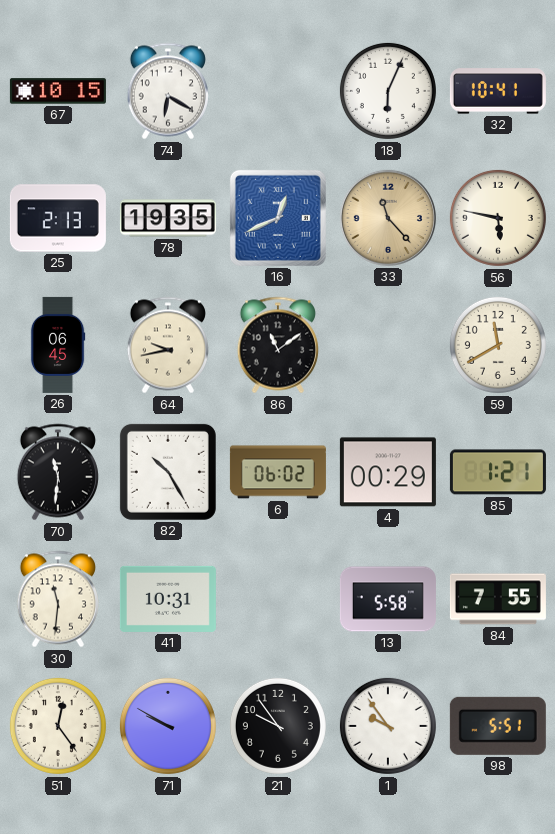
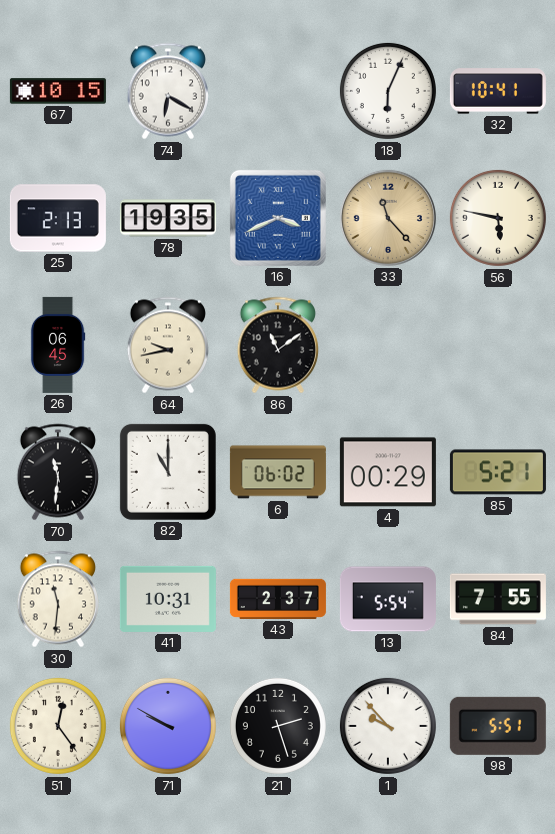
16: 12:41 -> 3:41
59: 11:40 -> none
82: 10:25 -> 11:00
85: 1:21 -> 5:21
43: none -> 2:37
13: 5:58 -> 5:54
21: 9:54 -> 2:27
1: 9:54 -> 9:53
